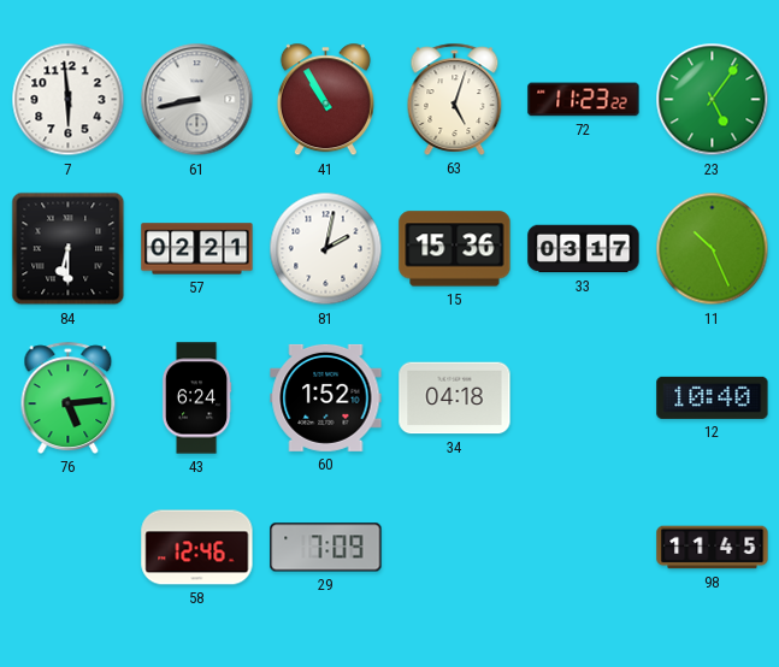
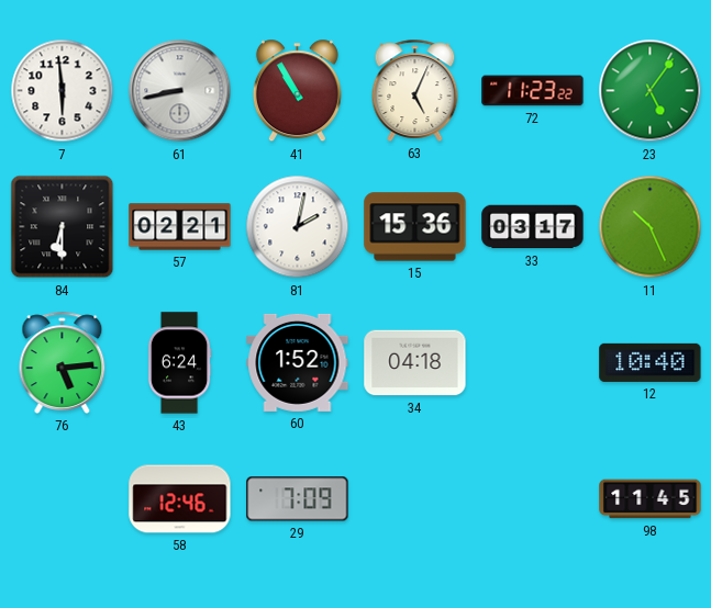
63: 5:03 -> 5:04
